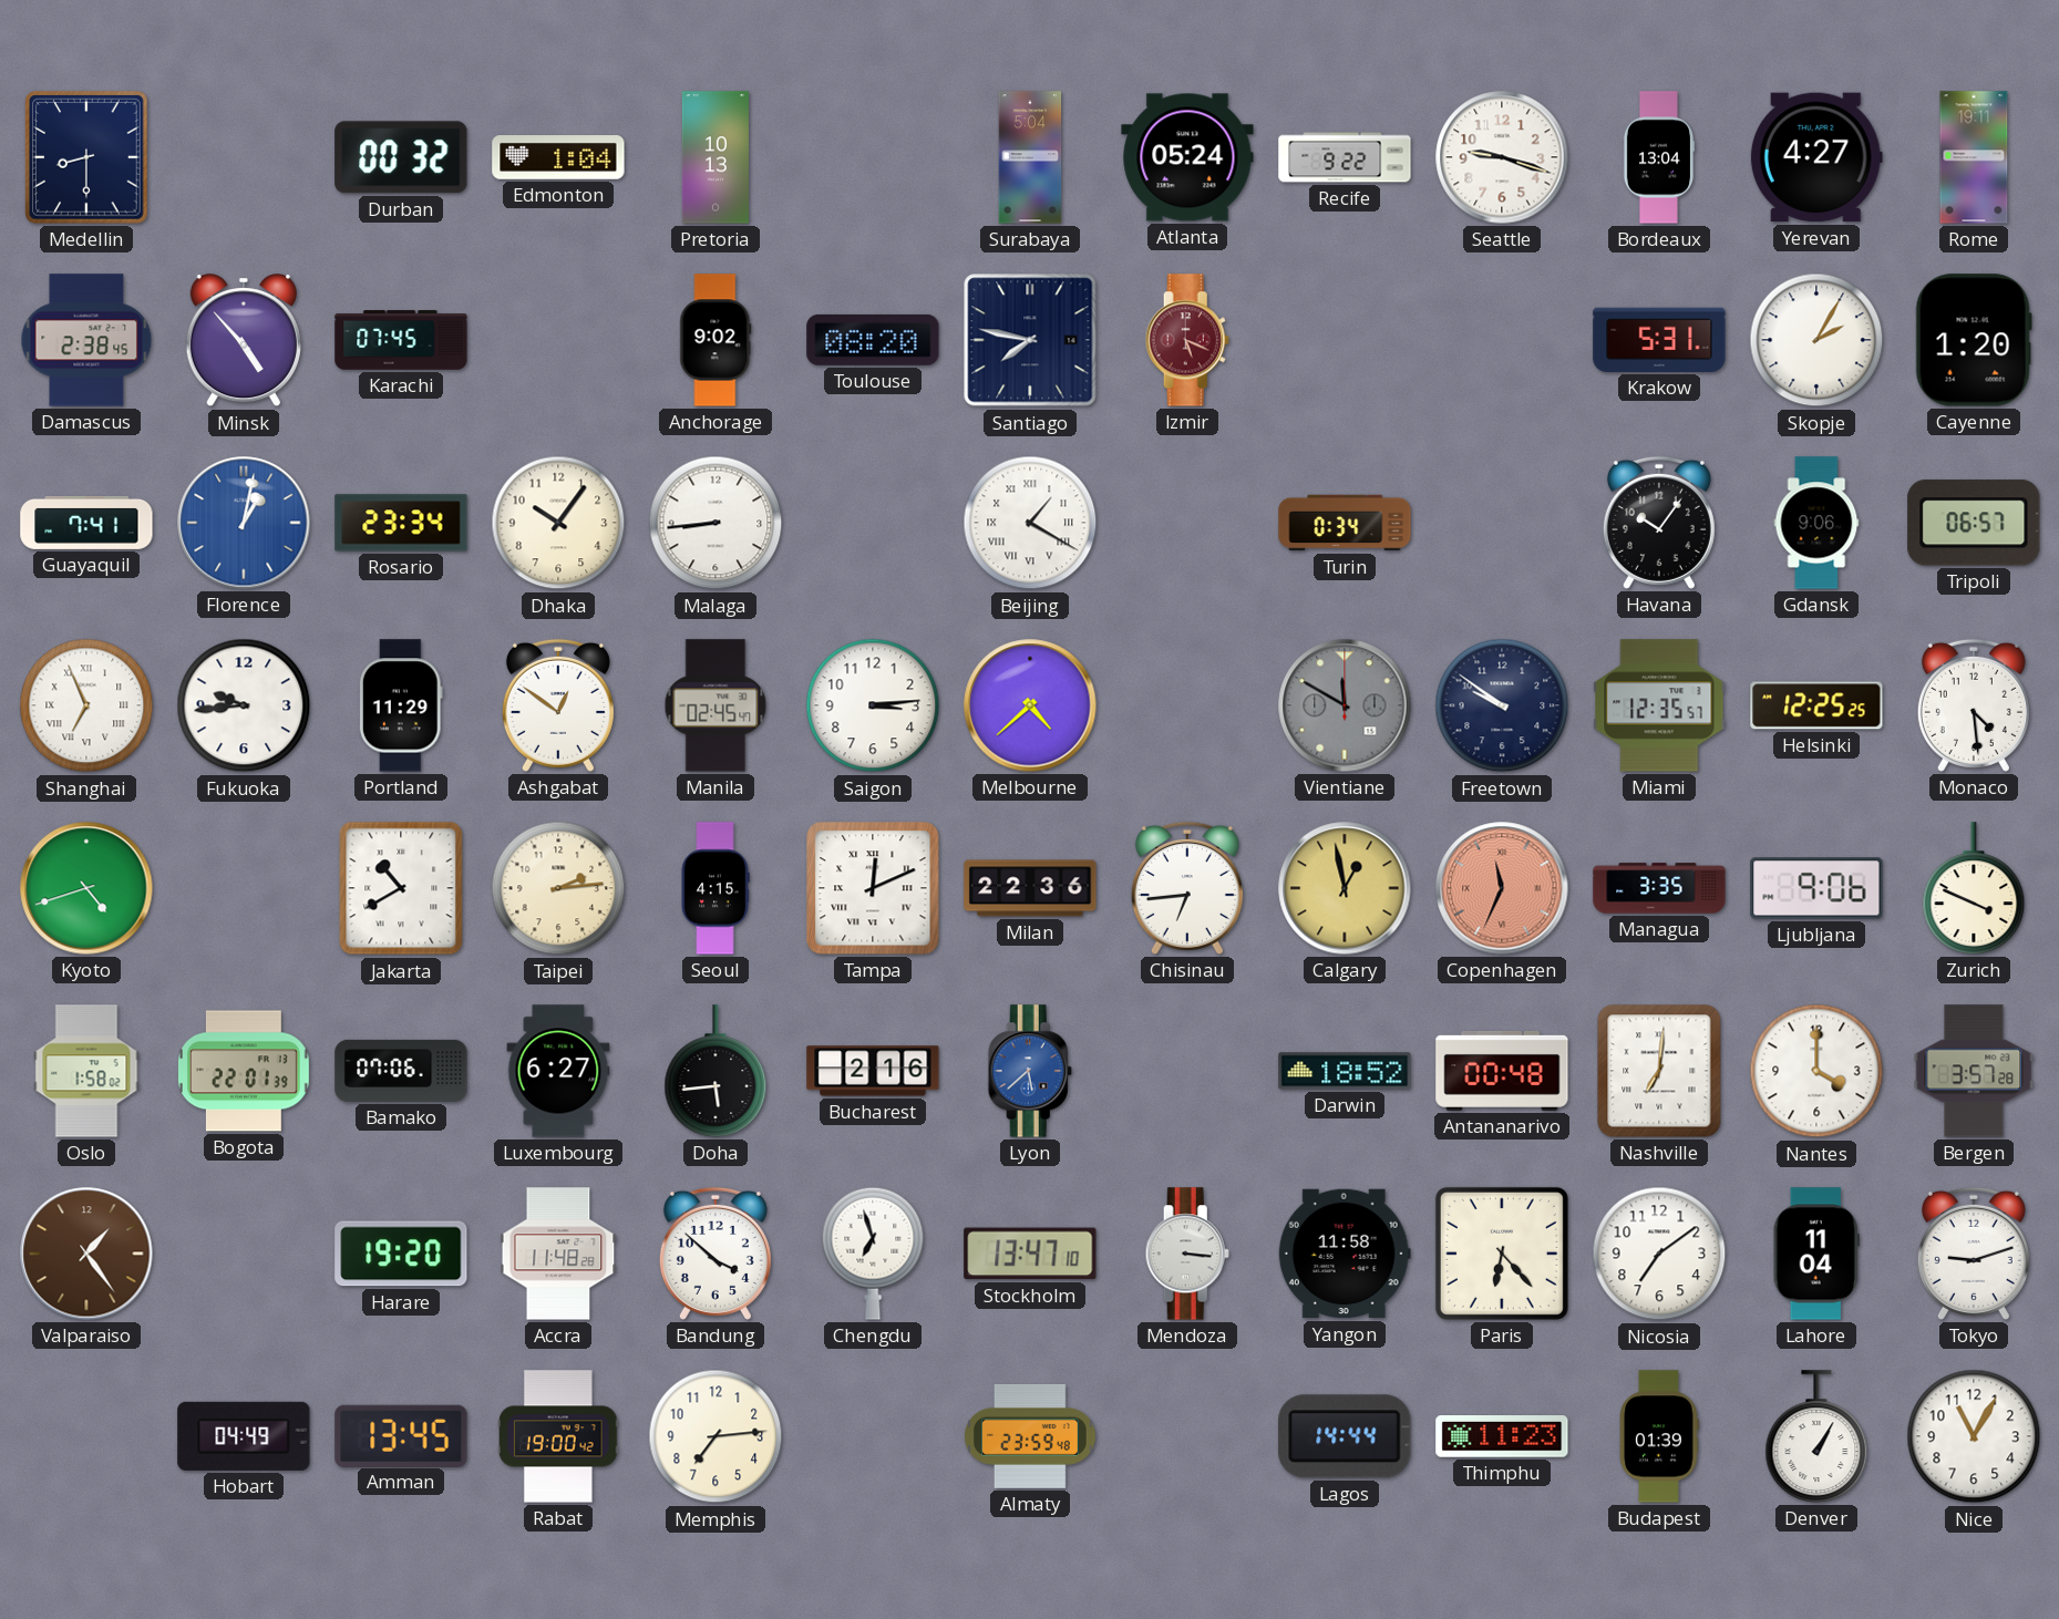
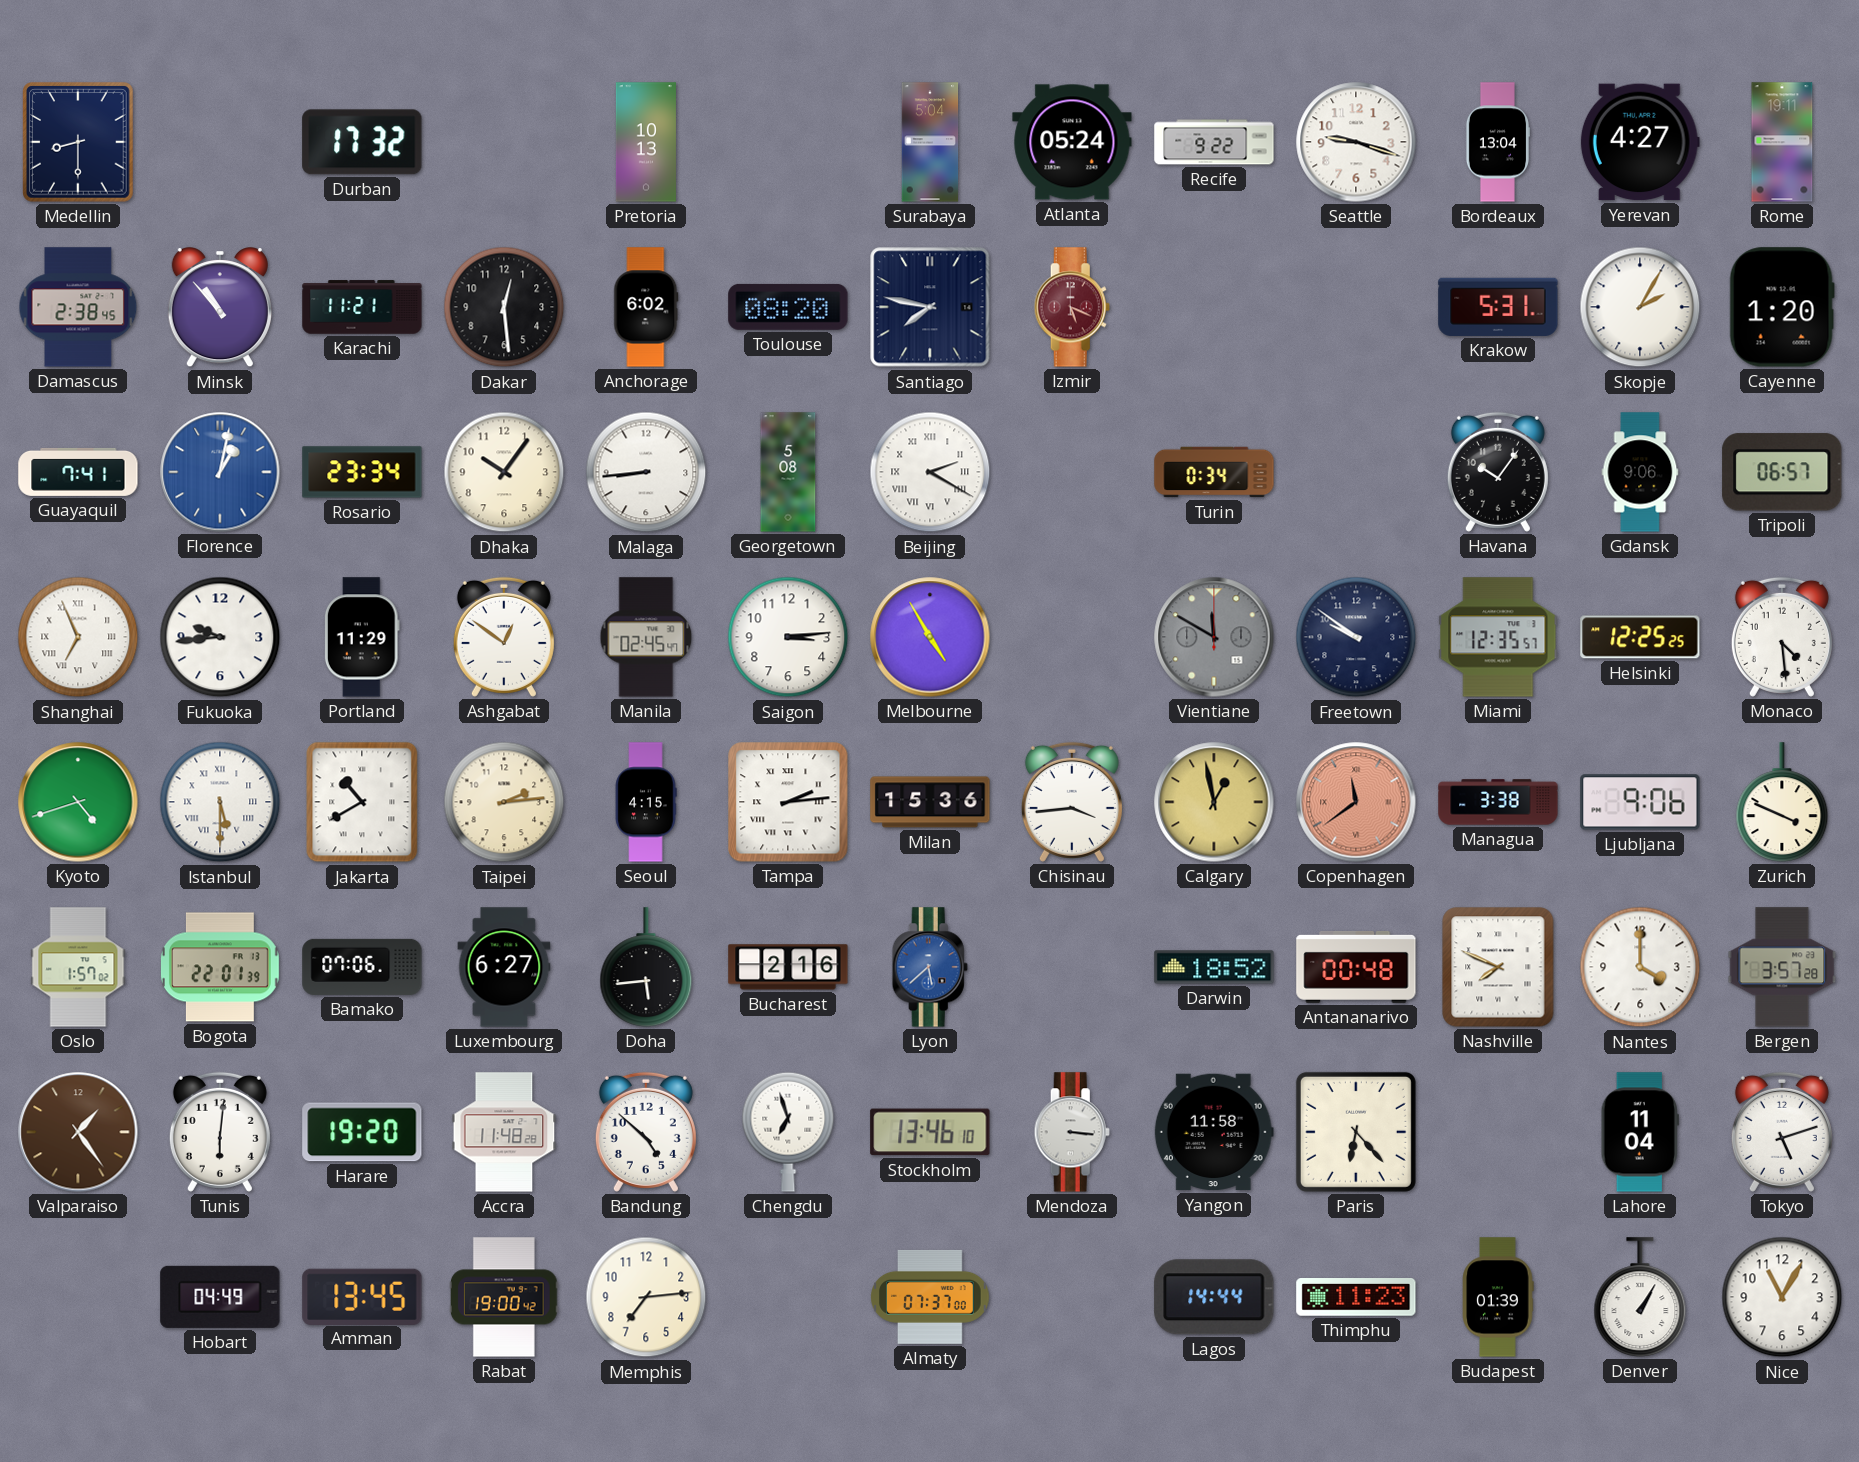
Durban: 00:32 -> 17:32
Edmonton: 1:04 -> none
Minsk: 4:53 -> 10:53
Karachi: 07:45 -> 11:21
Dakar: none -> 12:29
Anchorage: 9:02 -> 6:02
Georgetown: none -> 5:08
Beijing: 1:20 -> 2:20
Melbourne: 4:38 -> 4:55
Istanbul: none -> 5:30
Tampa: 12:11 -> 2:14
Milan: 22:36 -> 15:36
Chisinau: 6:44 -> 3:44
Copenhagen: 11:34 -> 11:39
Managua: 3:35 -> 3:38
Oslo: 1:58 -> 1:57
Nashville: 7:01 -> 7:49
Tunis: none -> 6:01
Bandung: 3:52 -> 4:52
Stockholm: 13:47 -> 13:46
Nicosia: 7:09 -> none
Tokyo: 9:12 -> 5:12
Almaty: 23:59 -> 07:37
